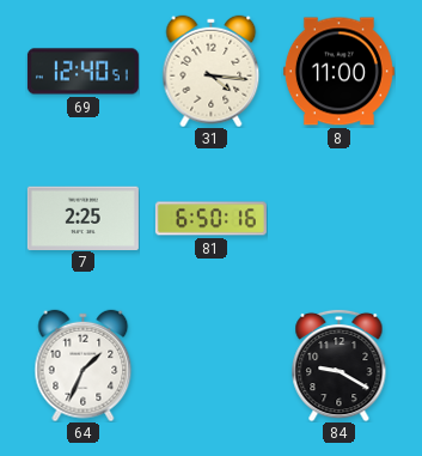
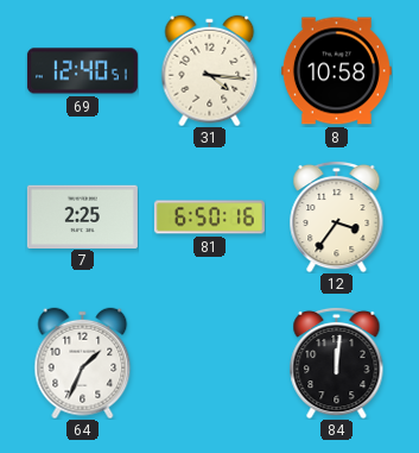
8: 11:00 -> 10:58
12: none -> 3:36
84: 9:20 -> 12:01
